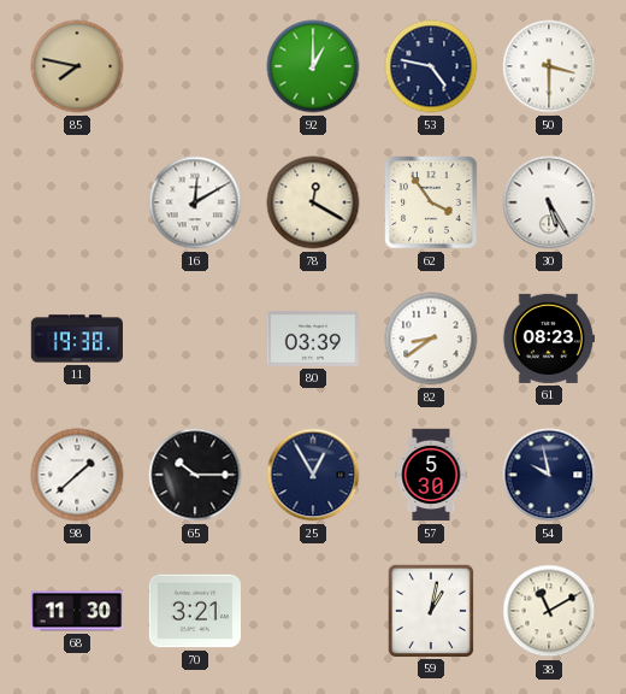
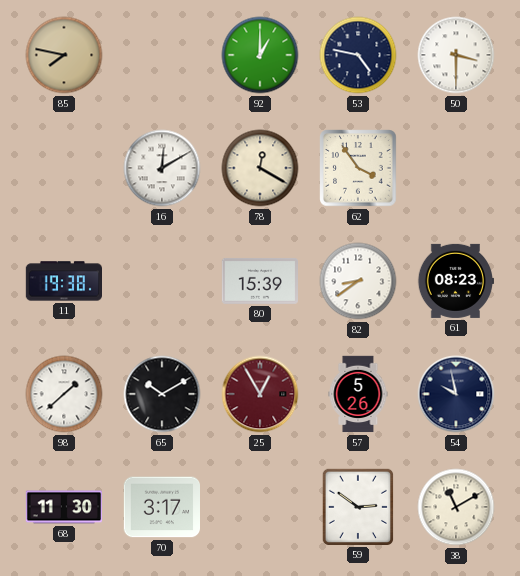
30: 5:25 -> none
80: 03:39 -> 15:39
65: 10:15 -> 10:10
25 dial: navy -> burgundy
57: 5:30 -> 5:26
70: 3:21 -> 3:17
59: 1:02 -> 2:51
